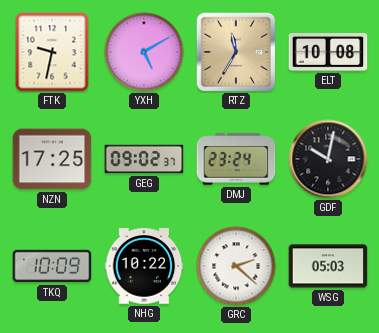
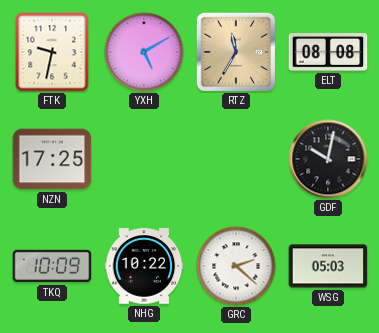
ELT: 10:08 -> 08:08
GEG: 09:02 -> none
DMJ: 23:24 -> none
